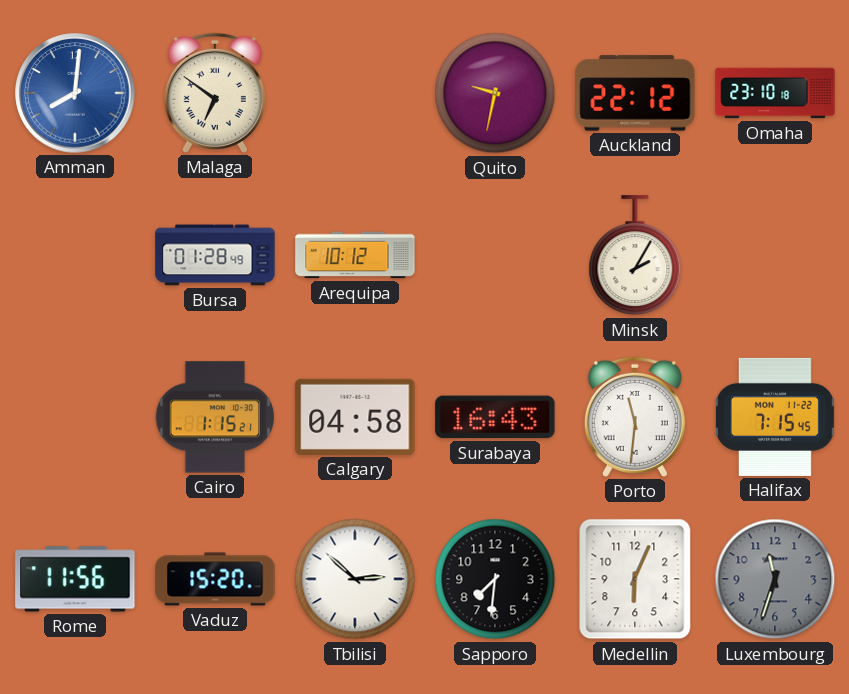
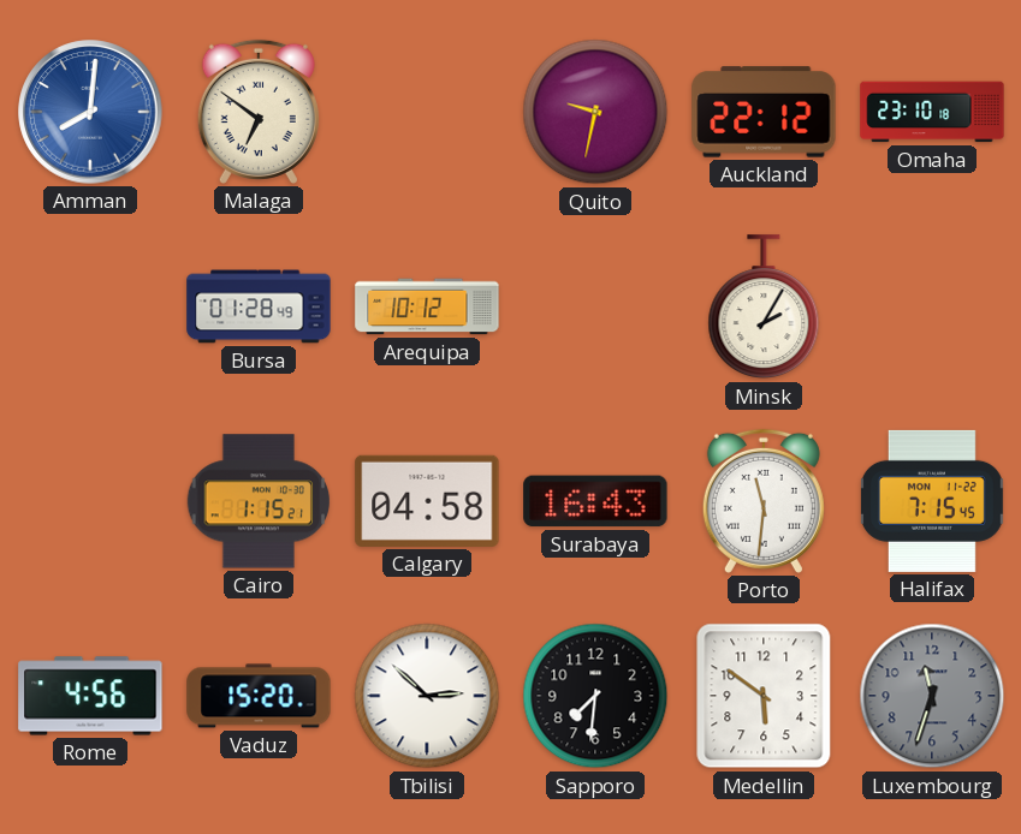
Rome: 11:56 -> 4:56
Medellin: 6:04 -> 5:51
